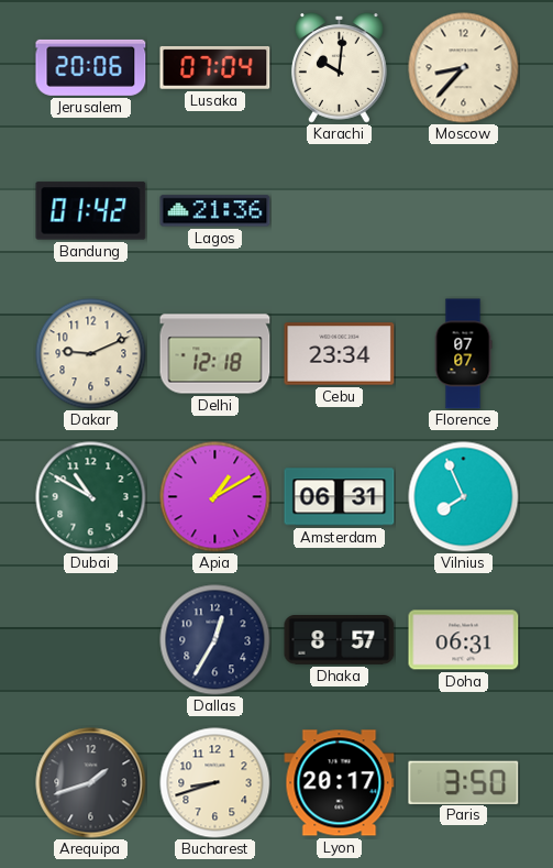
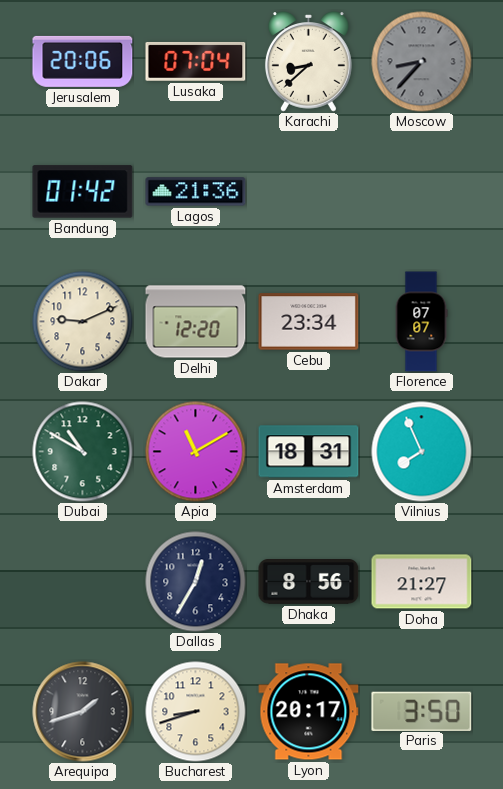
Karachi: 10:01 -> 8:38
Moscow dial: cream -> grey
Delhi: 12:18 -> 12:20
Apia: 1:10 -> 11:10
Amsterdam: 06:31 -> 18:31
Dhaka: 8:57 -> 8:56
Doha: 06:31 -> 21:27
